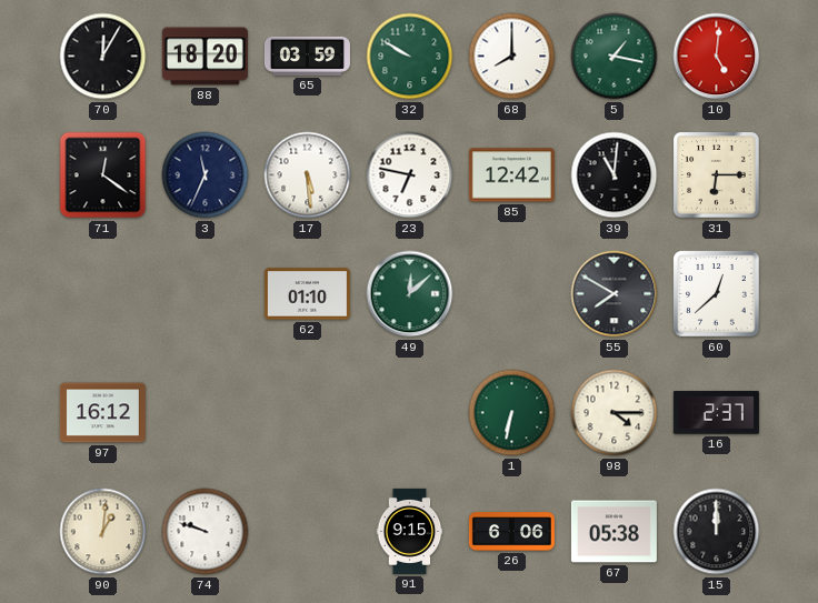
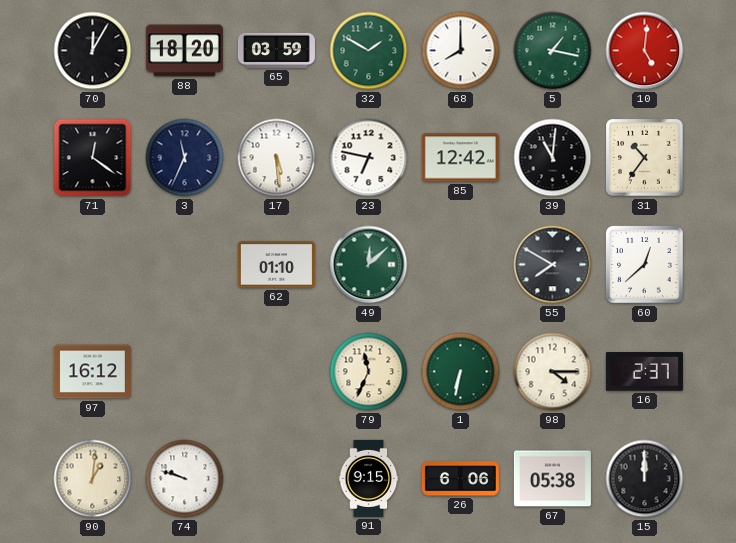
32: 9:50 -> 1:50
31: 6:15 -> 10:36
79: none -> 11:34
